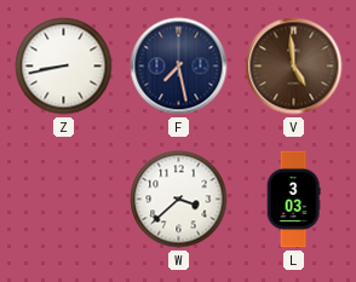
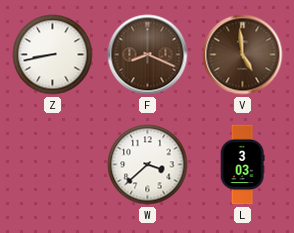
F: 7:28 -> 8:19
F dial: navy -> brown
